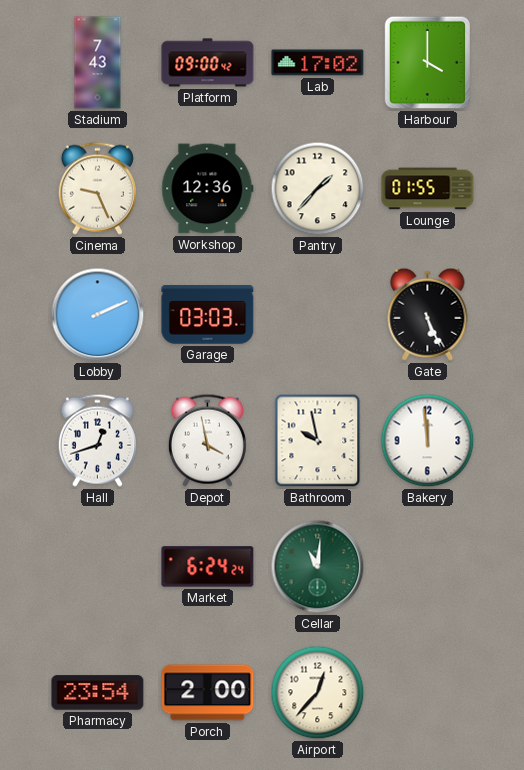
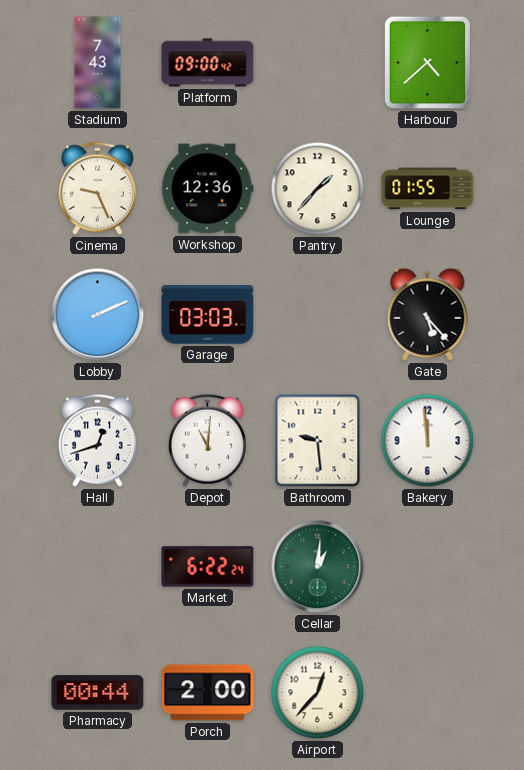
Lab: 17:02 -> none
Harbour: 4:00 -> 4:38
Gate: 5:26 -> 5:23
Depot: 3:58 -> 11:01
Bathroom: 9:58 -> 9:29
Market: 6:24 -> 6:22
Cellar: 11:01 -> 1:01
Pharmacy: 23:54 -> 00:44
